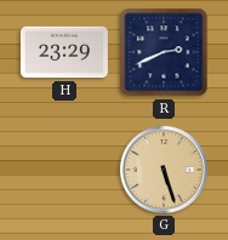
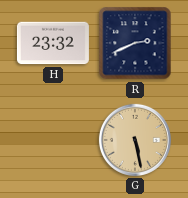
H: 23:29 -> 23:32
G: 5:27 -> 5:28
